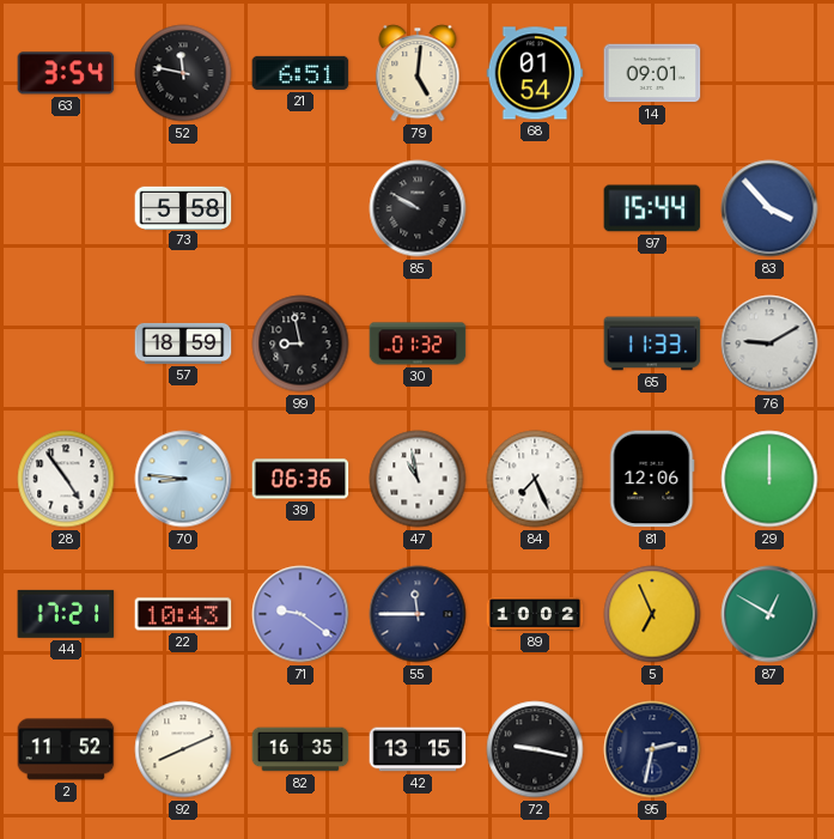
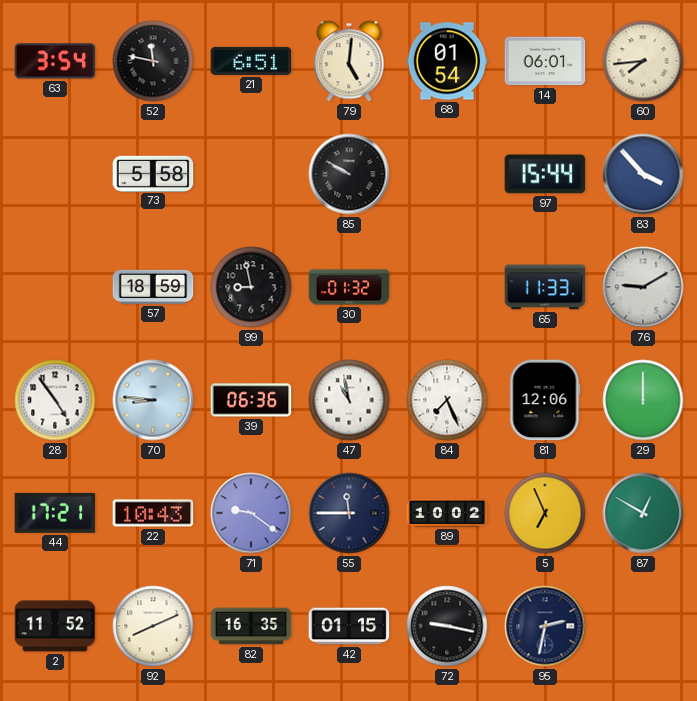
14: 09:01 -> 06:01
60: none -> 7:44
42: 13:15 -> 01:15
